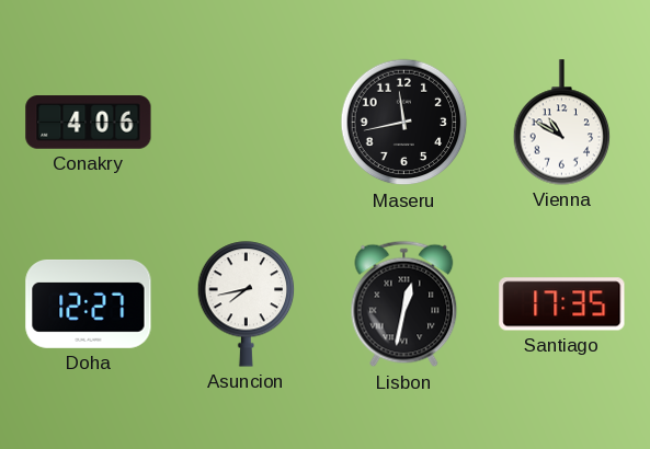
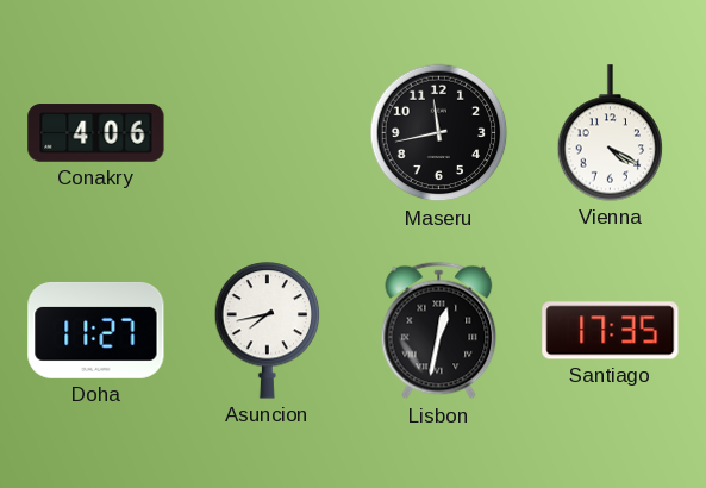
Vienna: 10:50 -> 4:20
Doha: 12:27 -> 11:27
